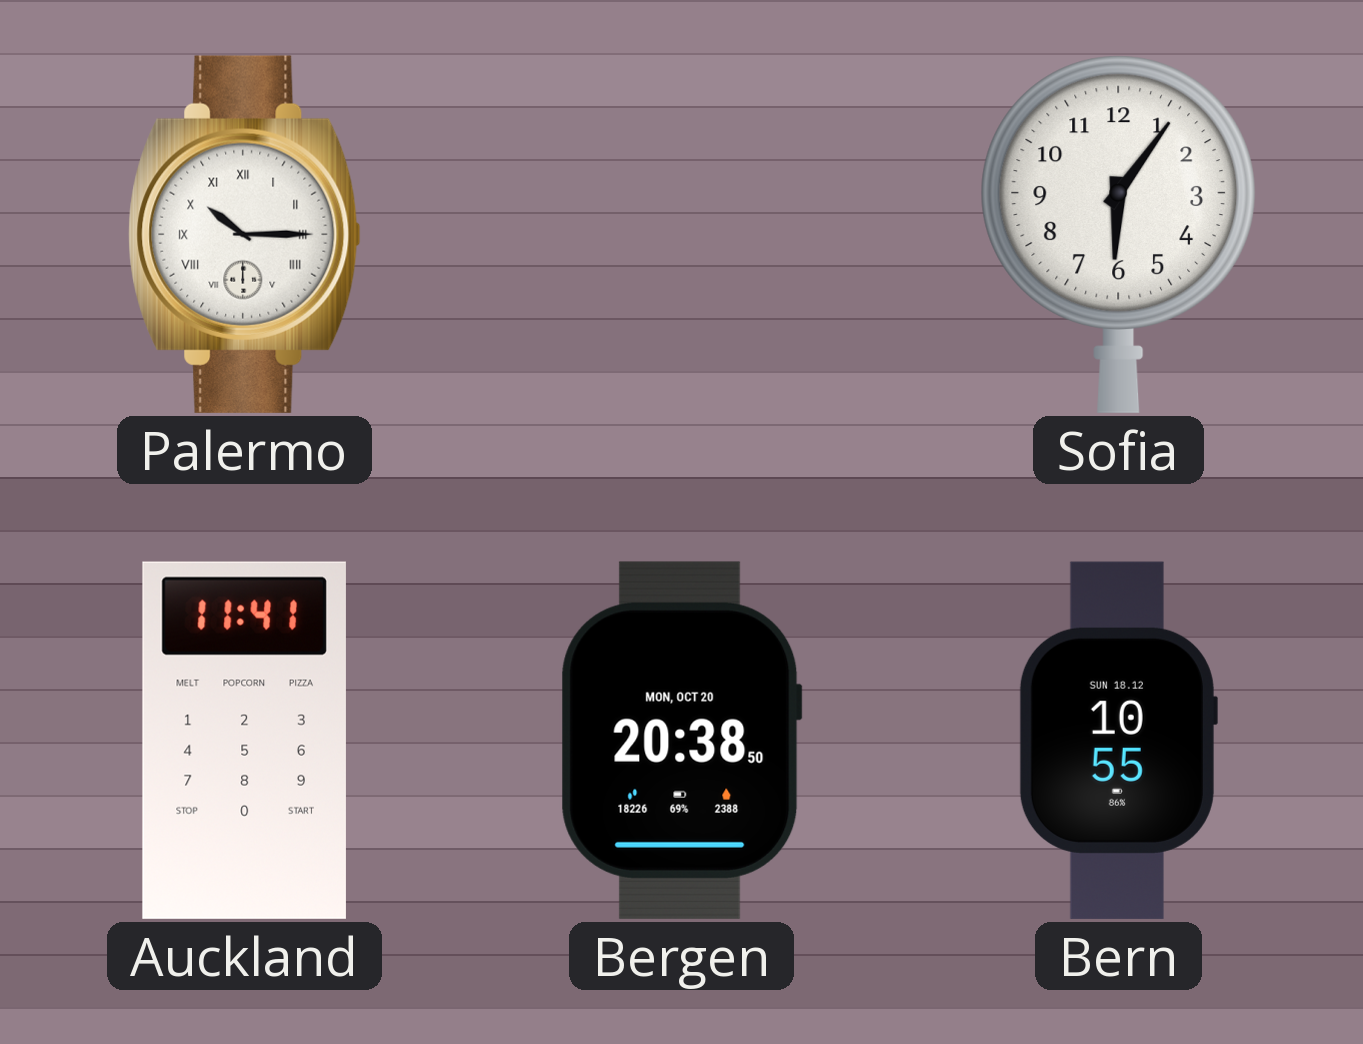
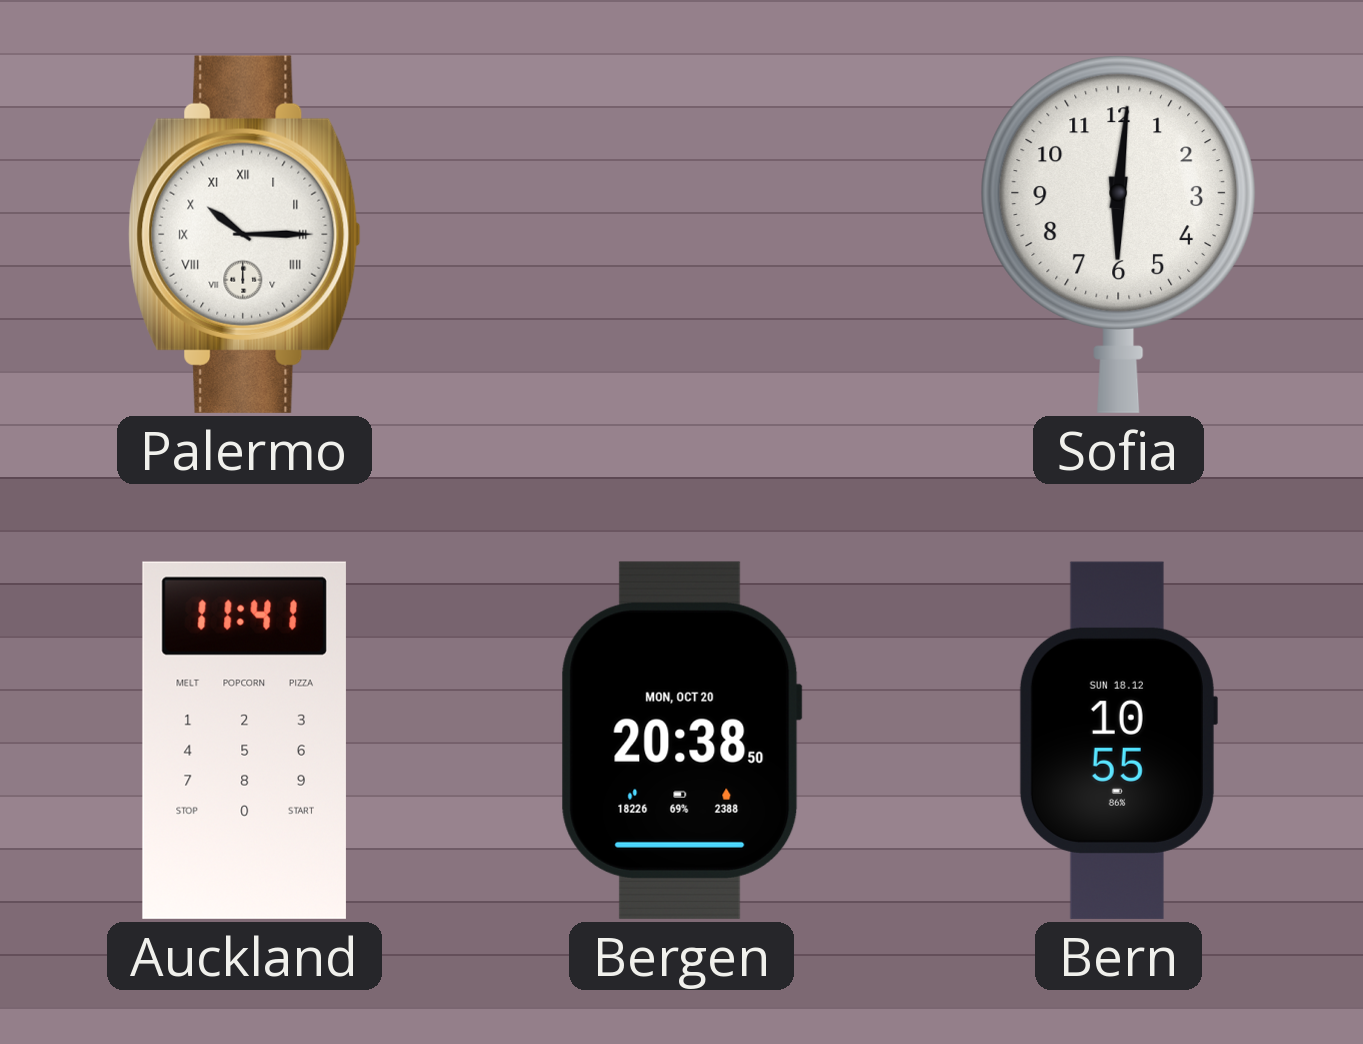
Sofia: 6:06 -> 6:01
